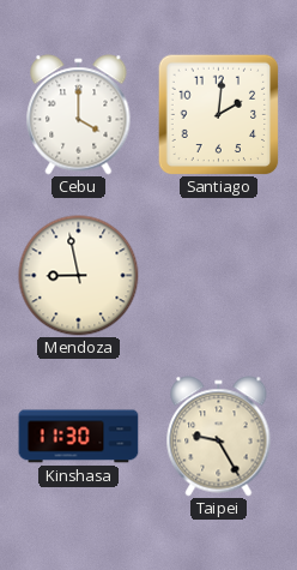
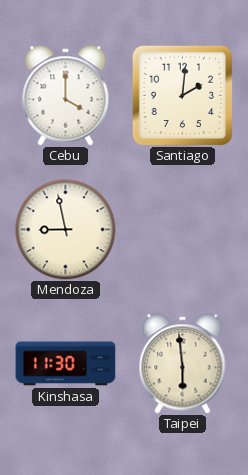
Taipei: 9:25 -> 5:59
